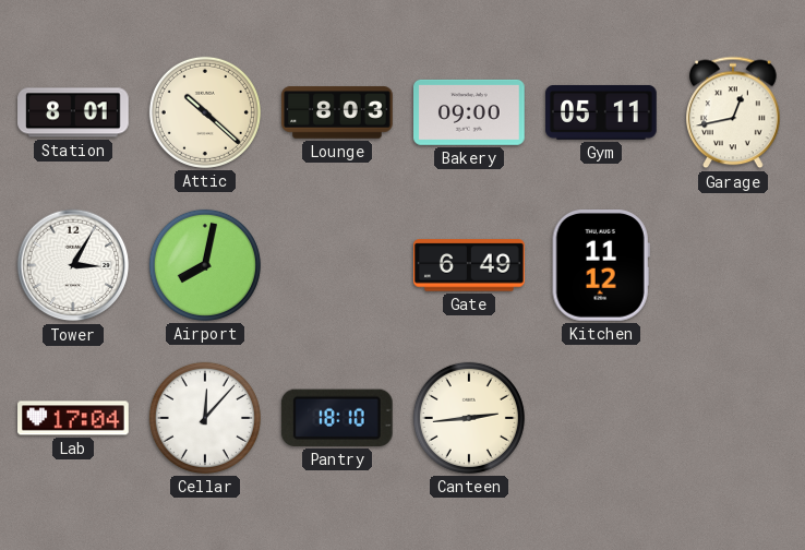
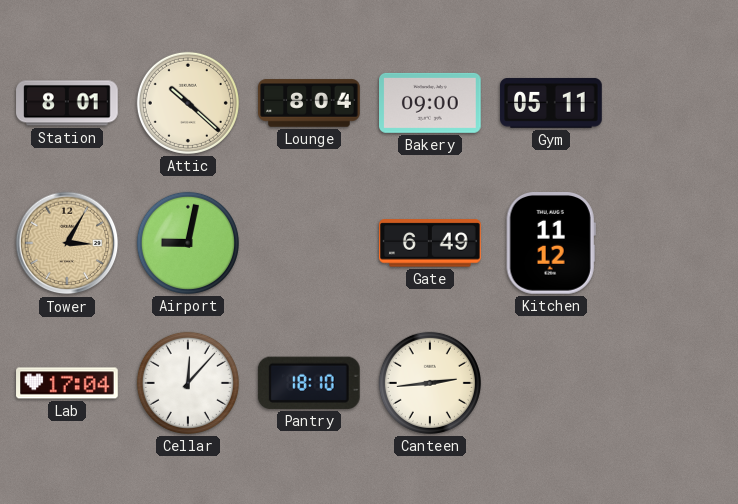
Lounge: 8:03 -> 8:04
Garage: 12:43 -> none
Tower dial: white -> champagne
Airport: 8:02 -> 9:02
